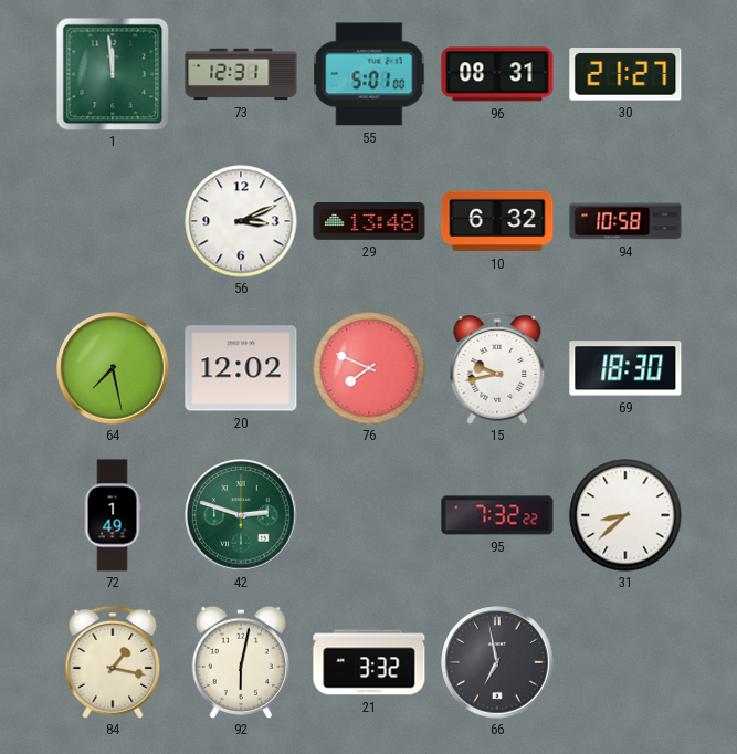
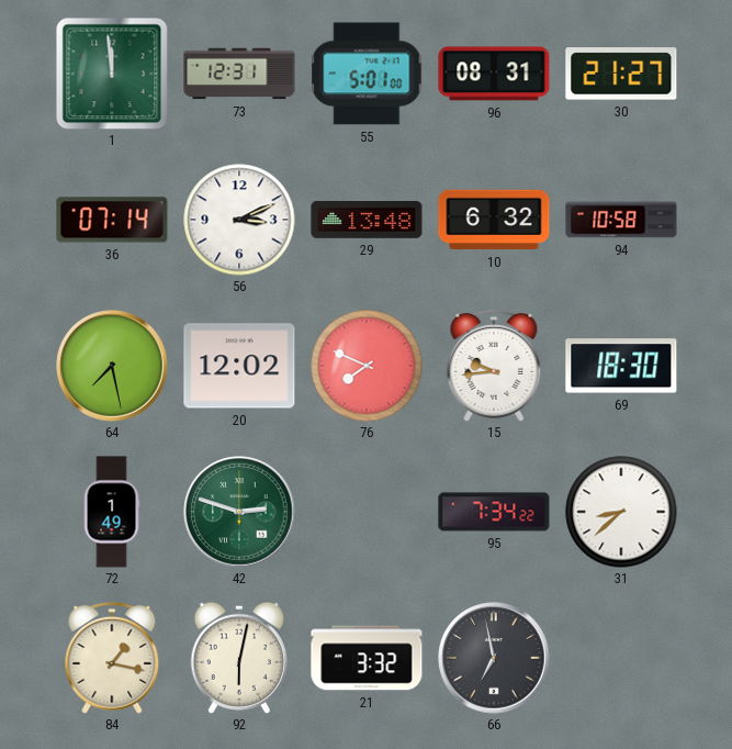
36: none -> 07:14
15: 9:43 -> 9:44
95: 7:32 -> 7:34
